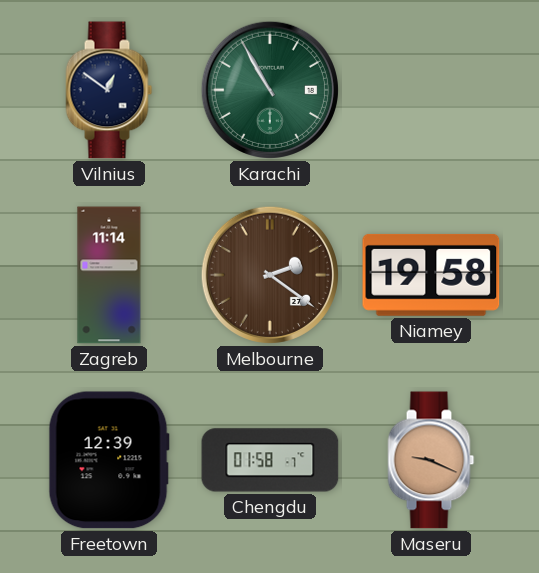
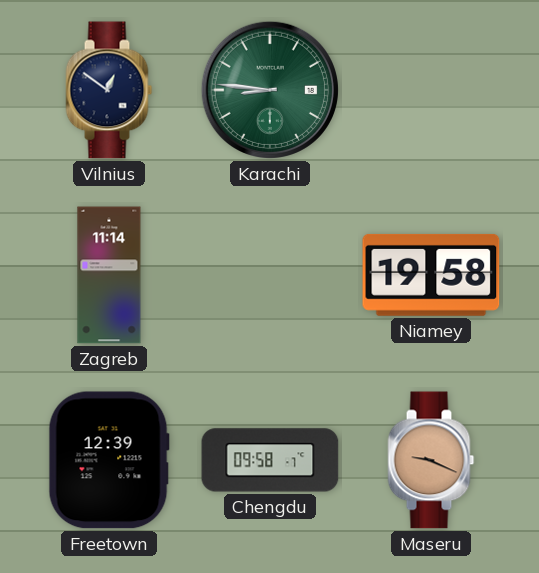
Karachi: 10:55 -> 8:46
Melbourne: 2:21 -> none
Chengdu: 01:58 -> 09:58
